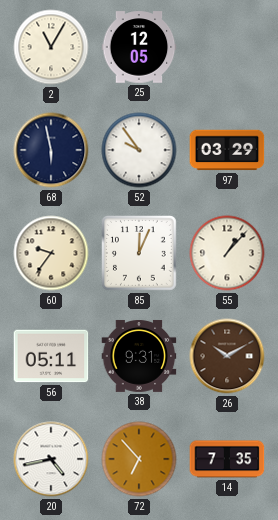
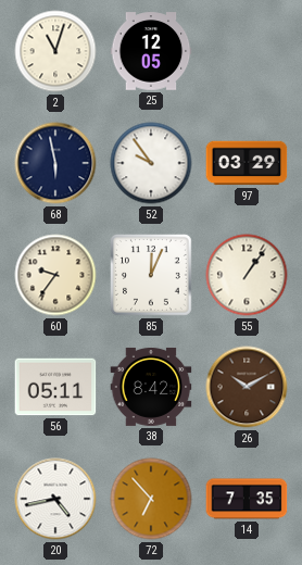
2: 11:05 -> 11:03
55: 1:07 -> 1:06
38: 9:31 -> 8:42
